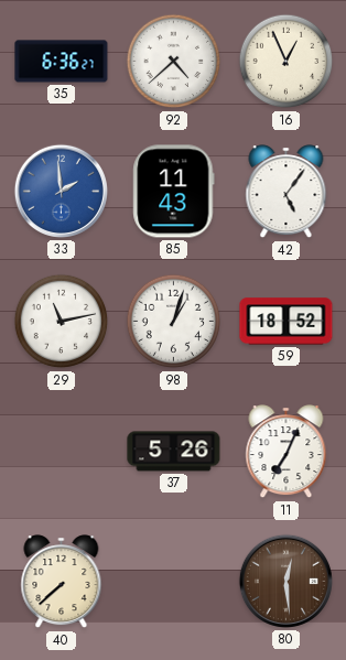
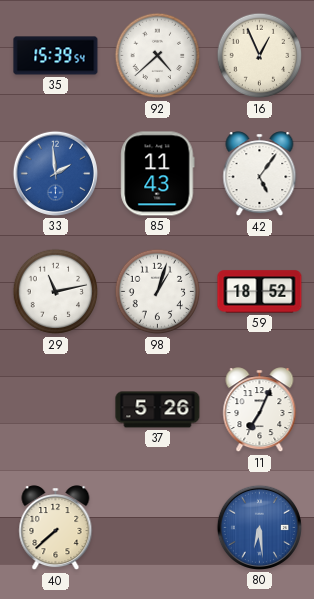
35: 6:36 -> 15:39
80: 12:29 -> 6:29
80 dial: brown -> blue
